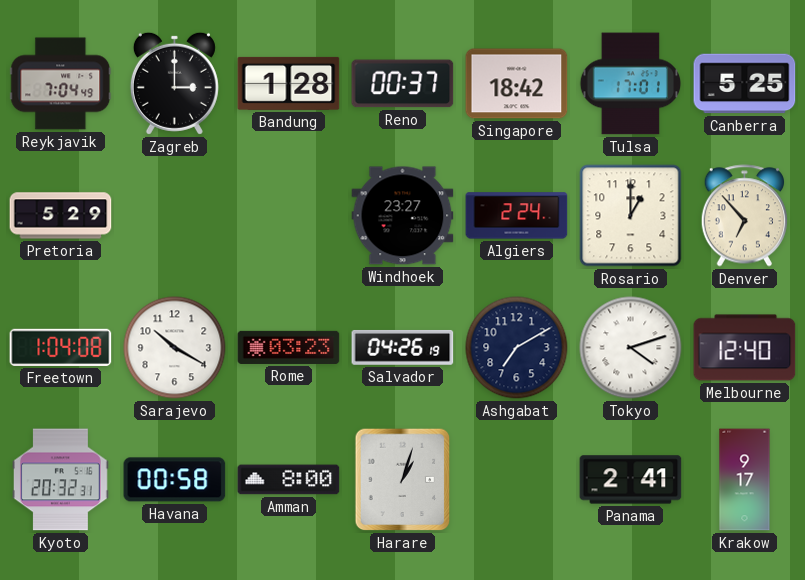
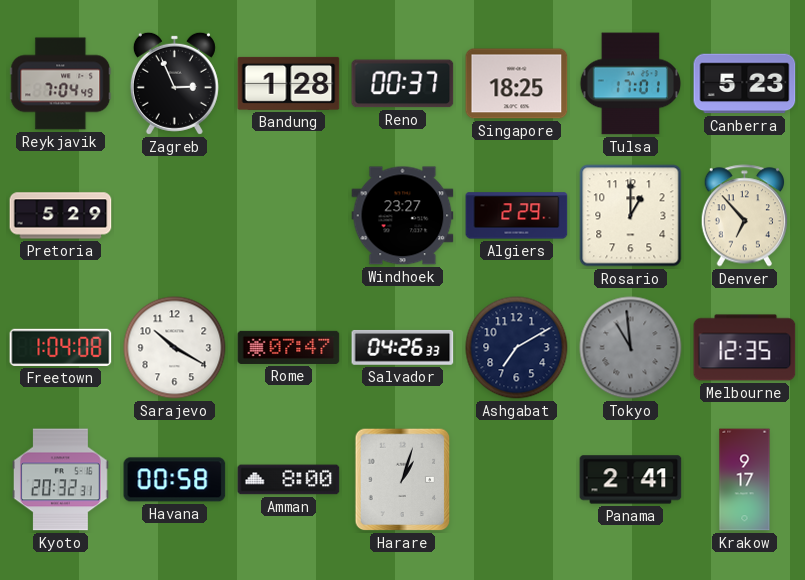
Zagreb: 3:00 -> 2:56
Singapore: 18:42 -> 18:25
Canberra: 5:25 -> 5:23
Algiers: 2:24 -> 2:29
Rome: 03:23 -> 07:47
Salvador: 04:26:19 -> 04:26:33
Tokyo: 4:12 -> 10:59
Tokyo dial: white -> grey
Melbourne: 12:40 -> 12:35
